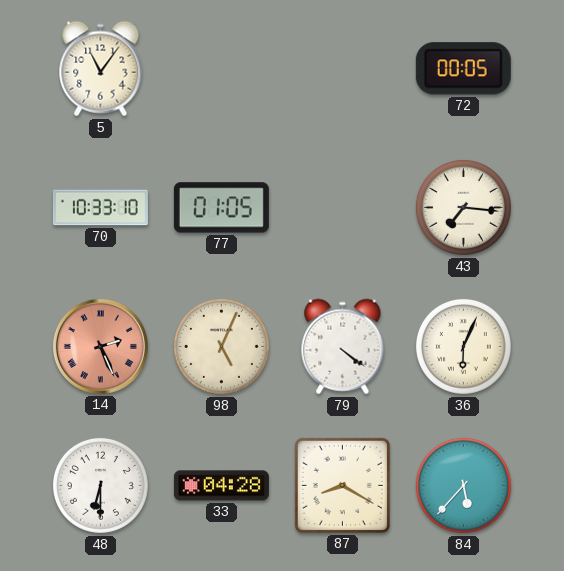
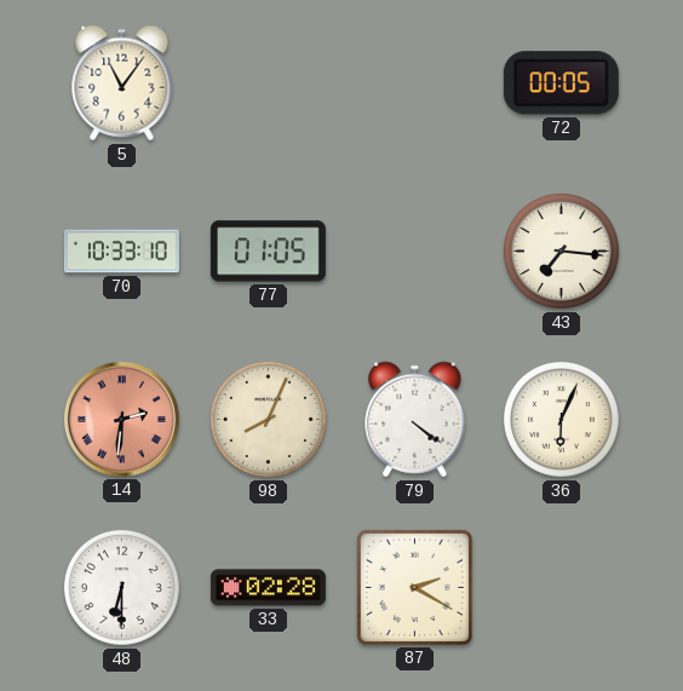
14: 2:26 -> 2:31
98: 5:04 -> 8:04
33: 04:28 -> 02:28
87: 8:20 -> 2:20
84: 5:37 -> none
